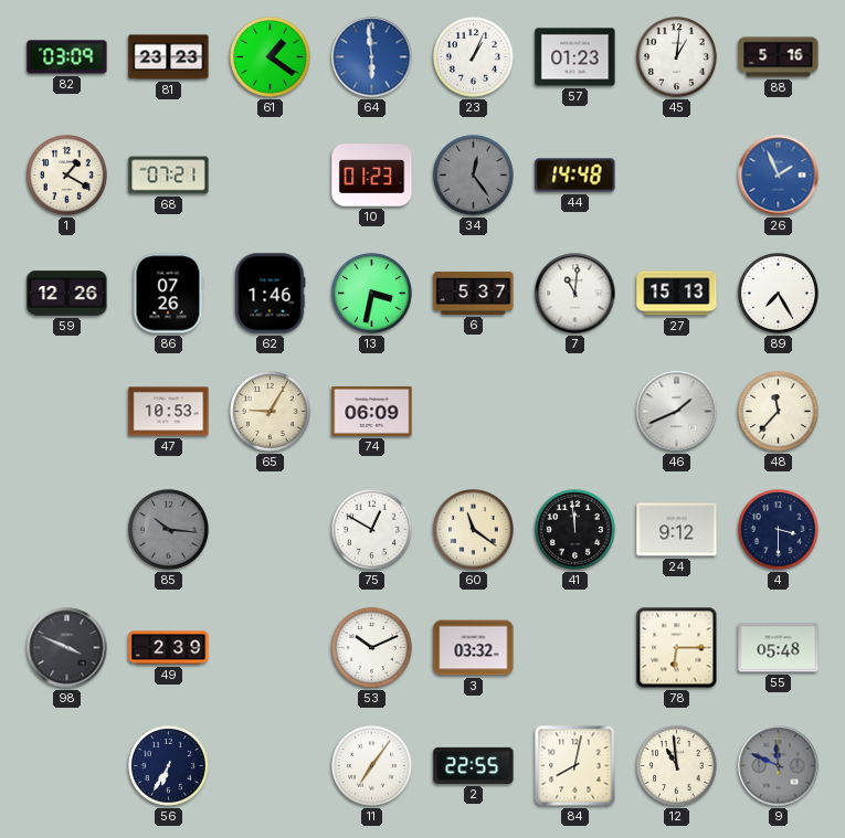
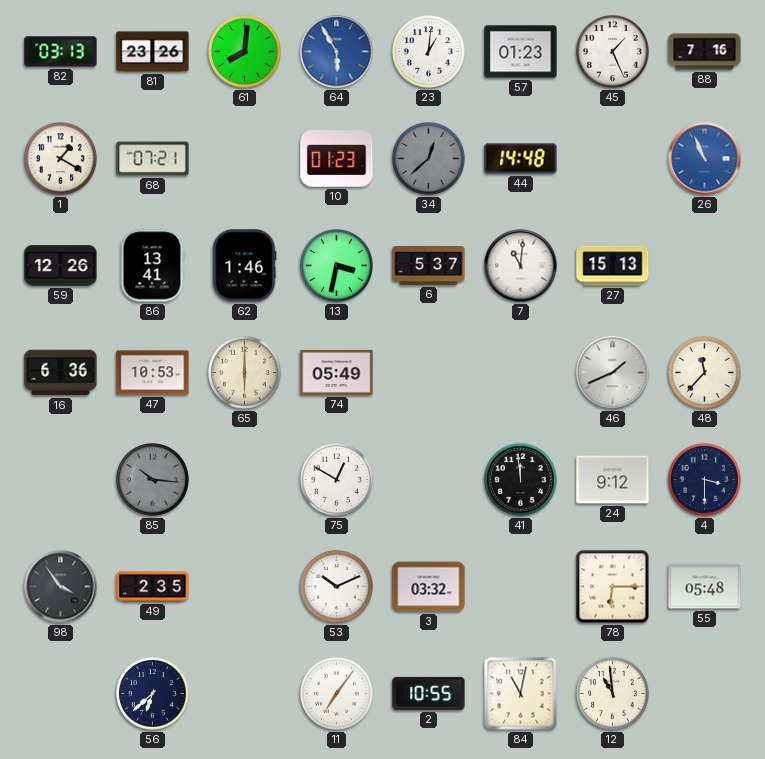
82: 03:09 -> 03:13
81: 23:23 -> 23:26
61: 1:21 -> 8:01
64: 5:59 -> 5:55
23: 1:04 -> 1:01
45: 1:01 -> 1:26
88: 5:16 -> 7:16
34: 12:24 -> 12:38
26: 1:56 -> 10:56
86: 07:26 -> 13:41
89: 7:25 -> none
16: none -> 6:36
65: 9:05 -> 6:00
74: 06:09 -> 05:49
60: 11:21 -> none
98: 3:49 -> 3:54
49: 2:39 -> 2:35
56: 6:35 -> 6:38
2: 22:55 -> 10:55
84: 8:02 -> 11:02
9: 11:49 -> none
